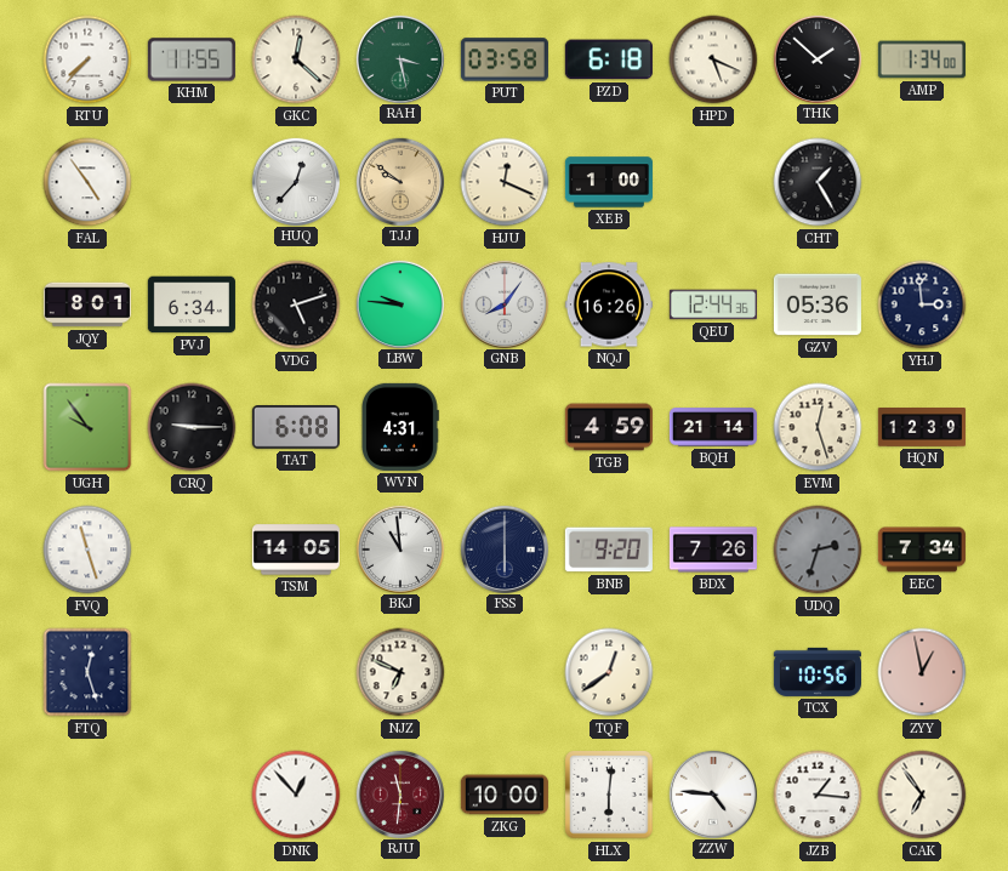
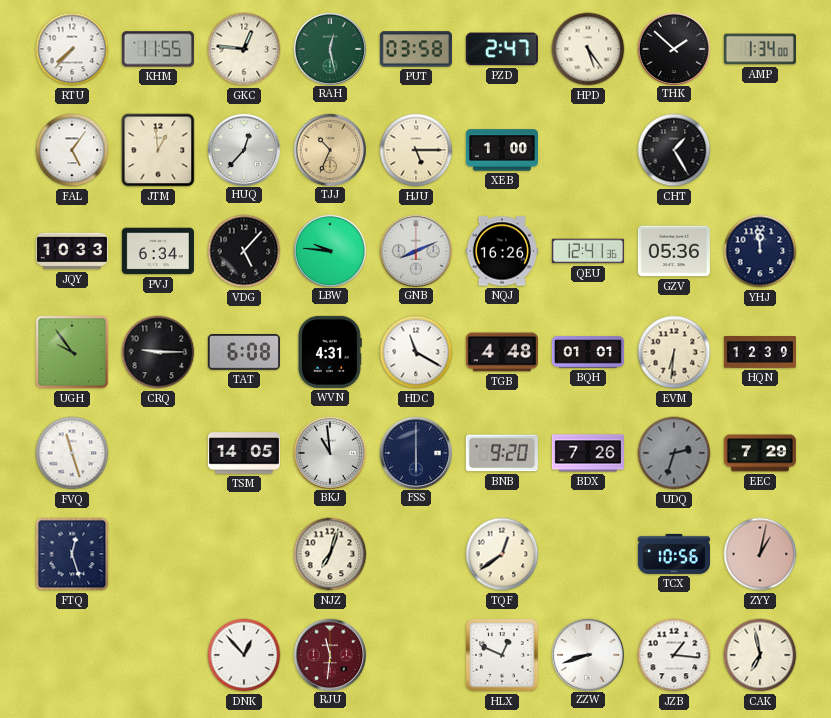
GKC: 12:22 -> 12:46
RAH: 3:28 -> 12:28
PZD: 6:18 -> 2:47
HPD: 5:19 -> 5:24
FAL: 4:54 -> 5:06
JTM: none -> 12:59
TJJ: 9:51 -> 10:34
HJU: 12:19 -> 5:15
JQY: 8:01 -> 10:33
VDG: 5:12 -> 5:07
GNB: 8:06 -> 8:11
QEU: 12:44 -> 12:41
YHJ: 2:59 -> 11:59
HDC: none -> 11:20
TGB: 4:59 -> 4:48
BQH: 21:14 -> 01:01
EVM: 12:27 -> 6:31
EEC: 7:34 -> 7:29
NJZ: 6:49 -> 7:03
ZYY: 12:58 -> 1:02
ZKG: 10:00 -> none
HLX: 6:01 -> 12:49
ZZW: 4:46 -> 8:42
CAK: 6:54 -> 6:58
